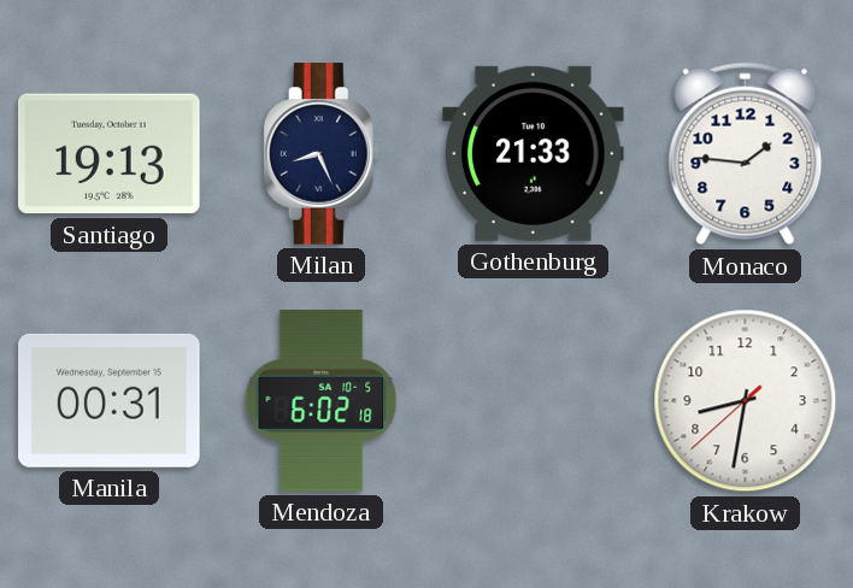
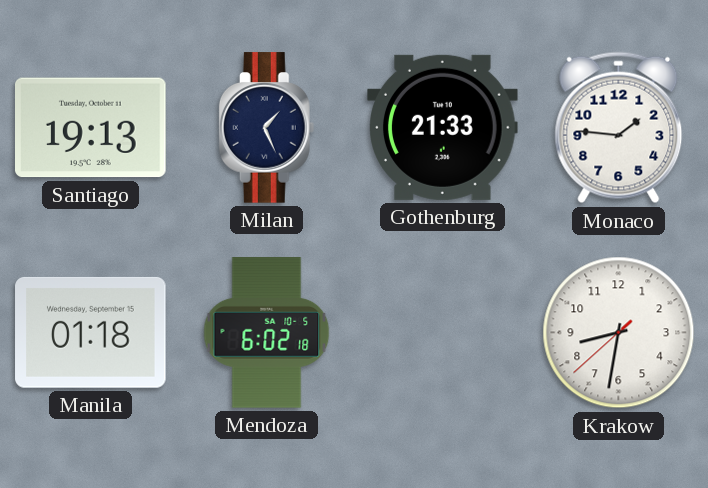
Milan: 8:26 -> 1:26
Manila: 00:31 -> 01:18
